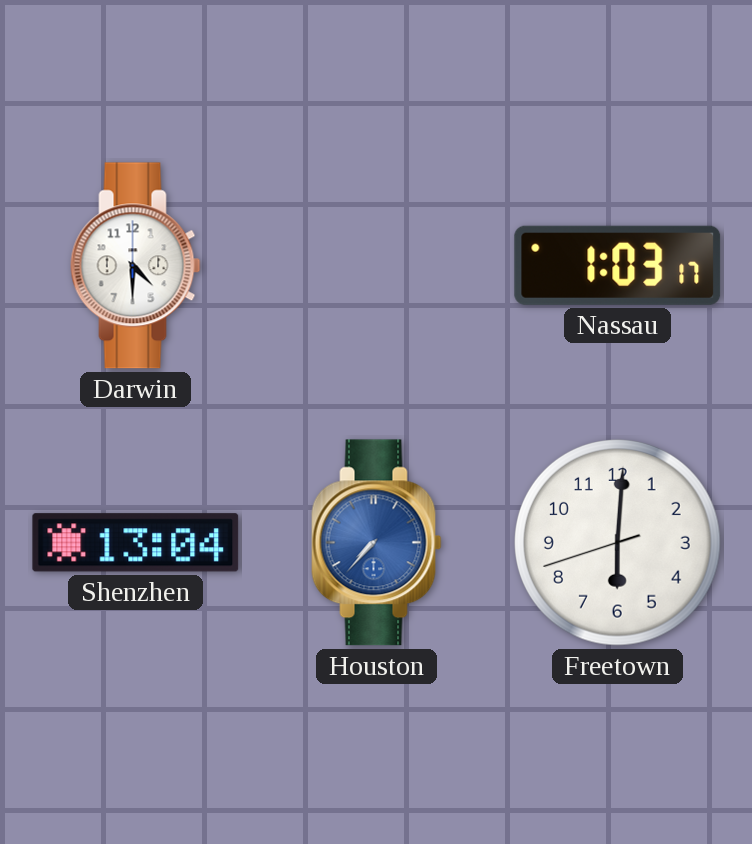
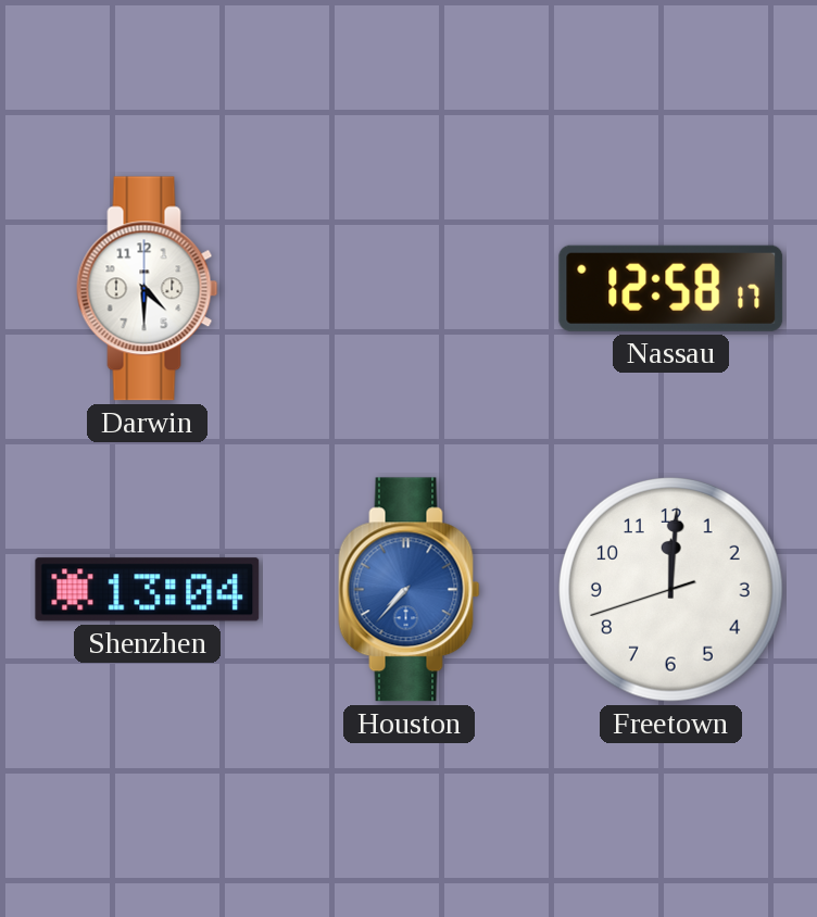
Nassau: 1:03 -> 12:58
Freetown: 6:00 -> 12:00
